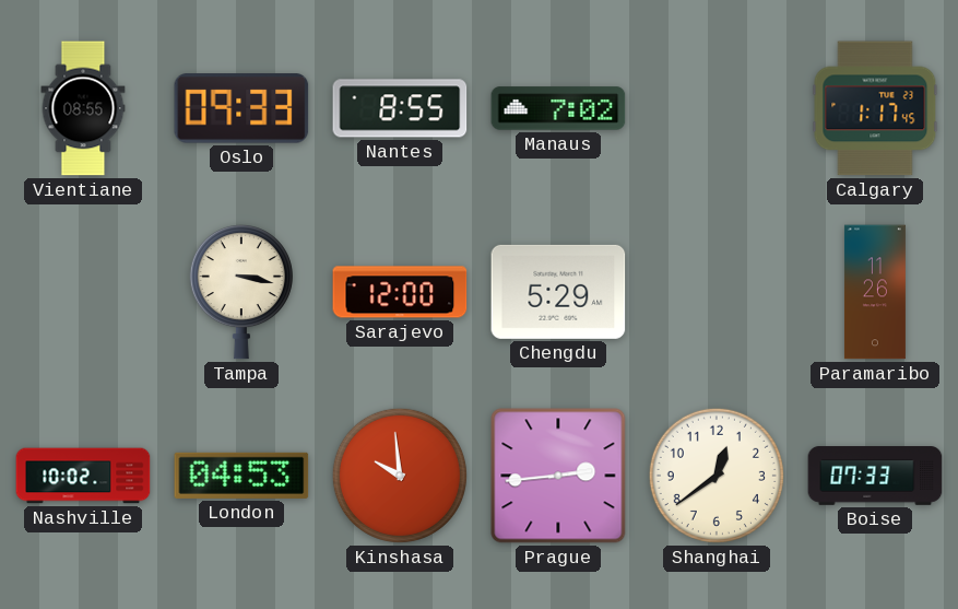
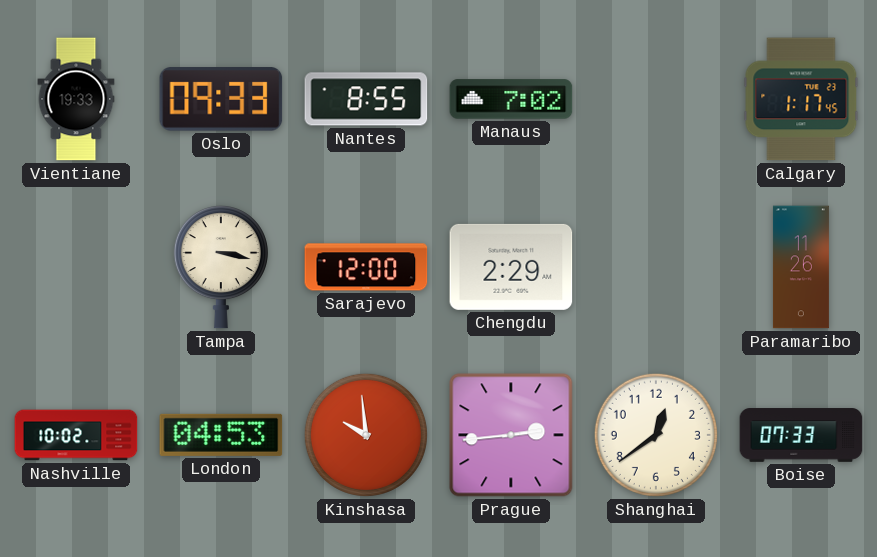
Vientiane: 08:55 -> 19:33
Chengdu: 5:29 -> 2:29
